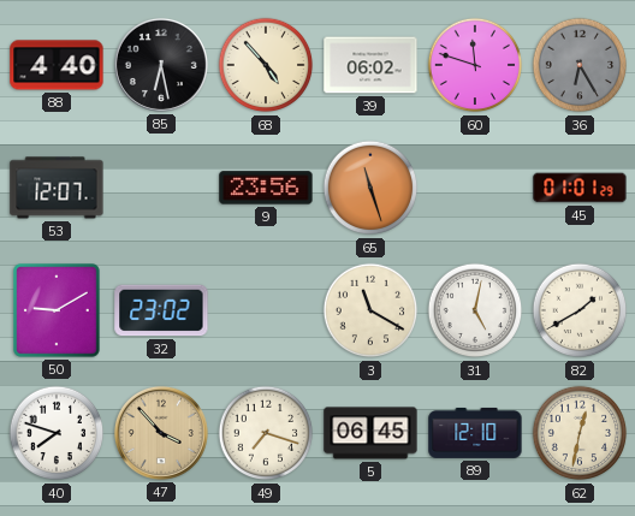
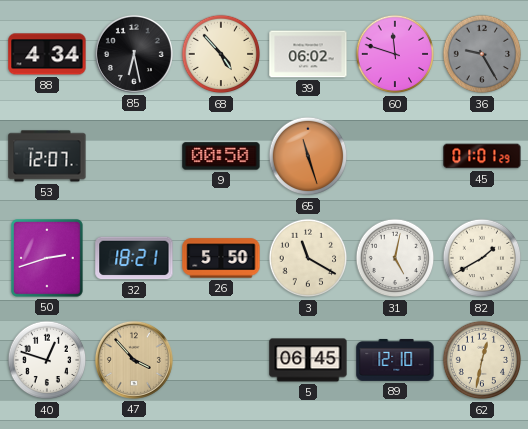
88: 4:40 -> 4:34
36: 6:25 -> 9:25
9: 23:56 -> 00:50
50: 9:10 -> 2:42
32: 23:02 -> 18:21
26: none -> 5:50
40: 7:48 -> 12:48
49: 7:18 -> none
